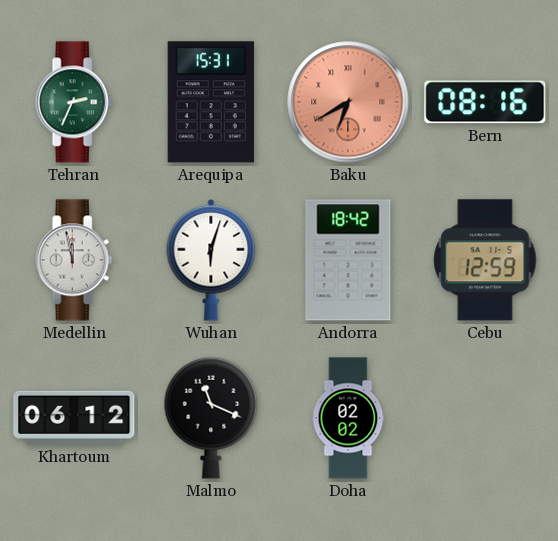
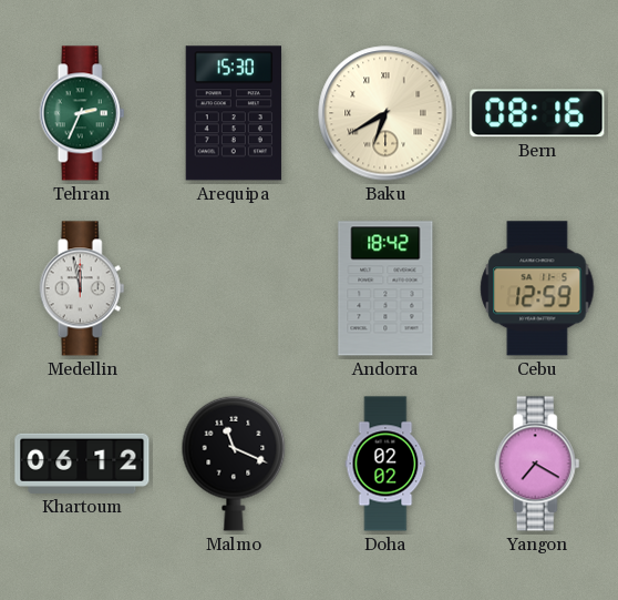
Arequipa: 15:31 -> 15:30
Baku dial: salmon -> cream
Wuhan: 6:03 -> none
Yangon: none -> 7:20
